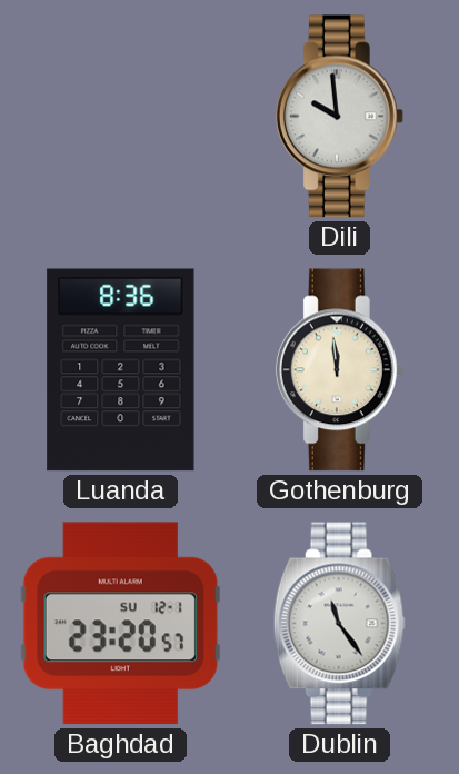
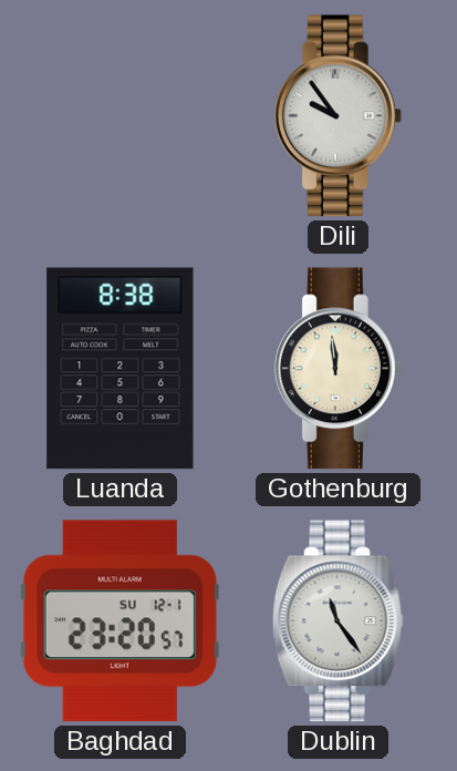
Dili: 9:59 -> 9:54
Luanda: 8:36 -> 8:38
